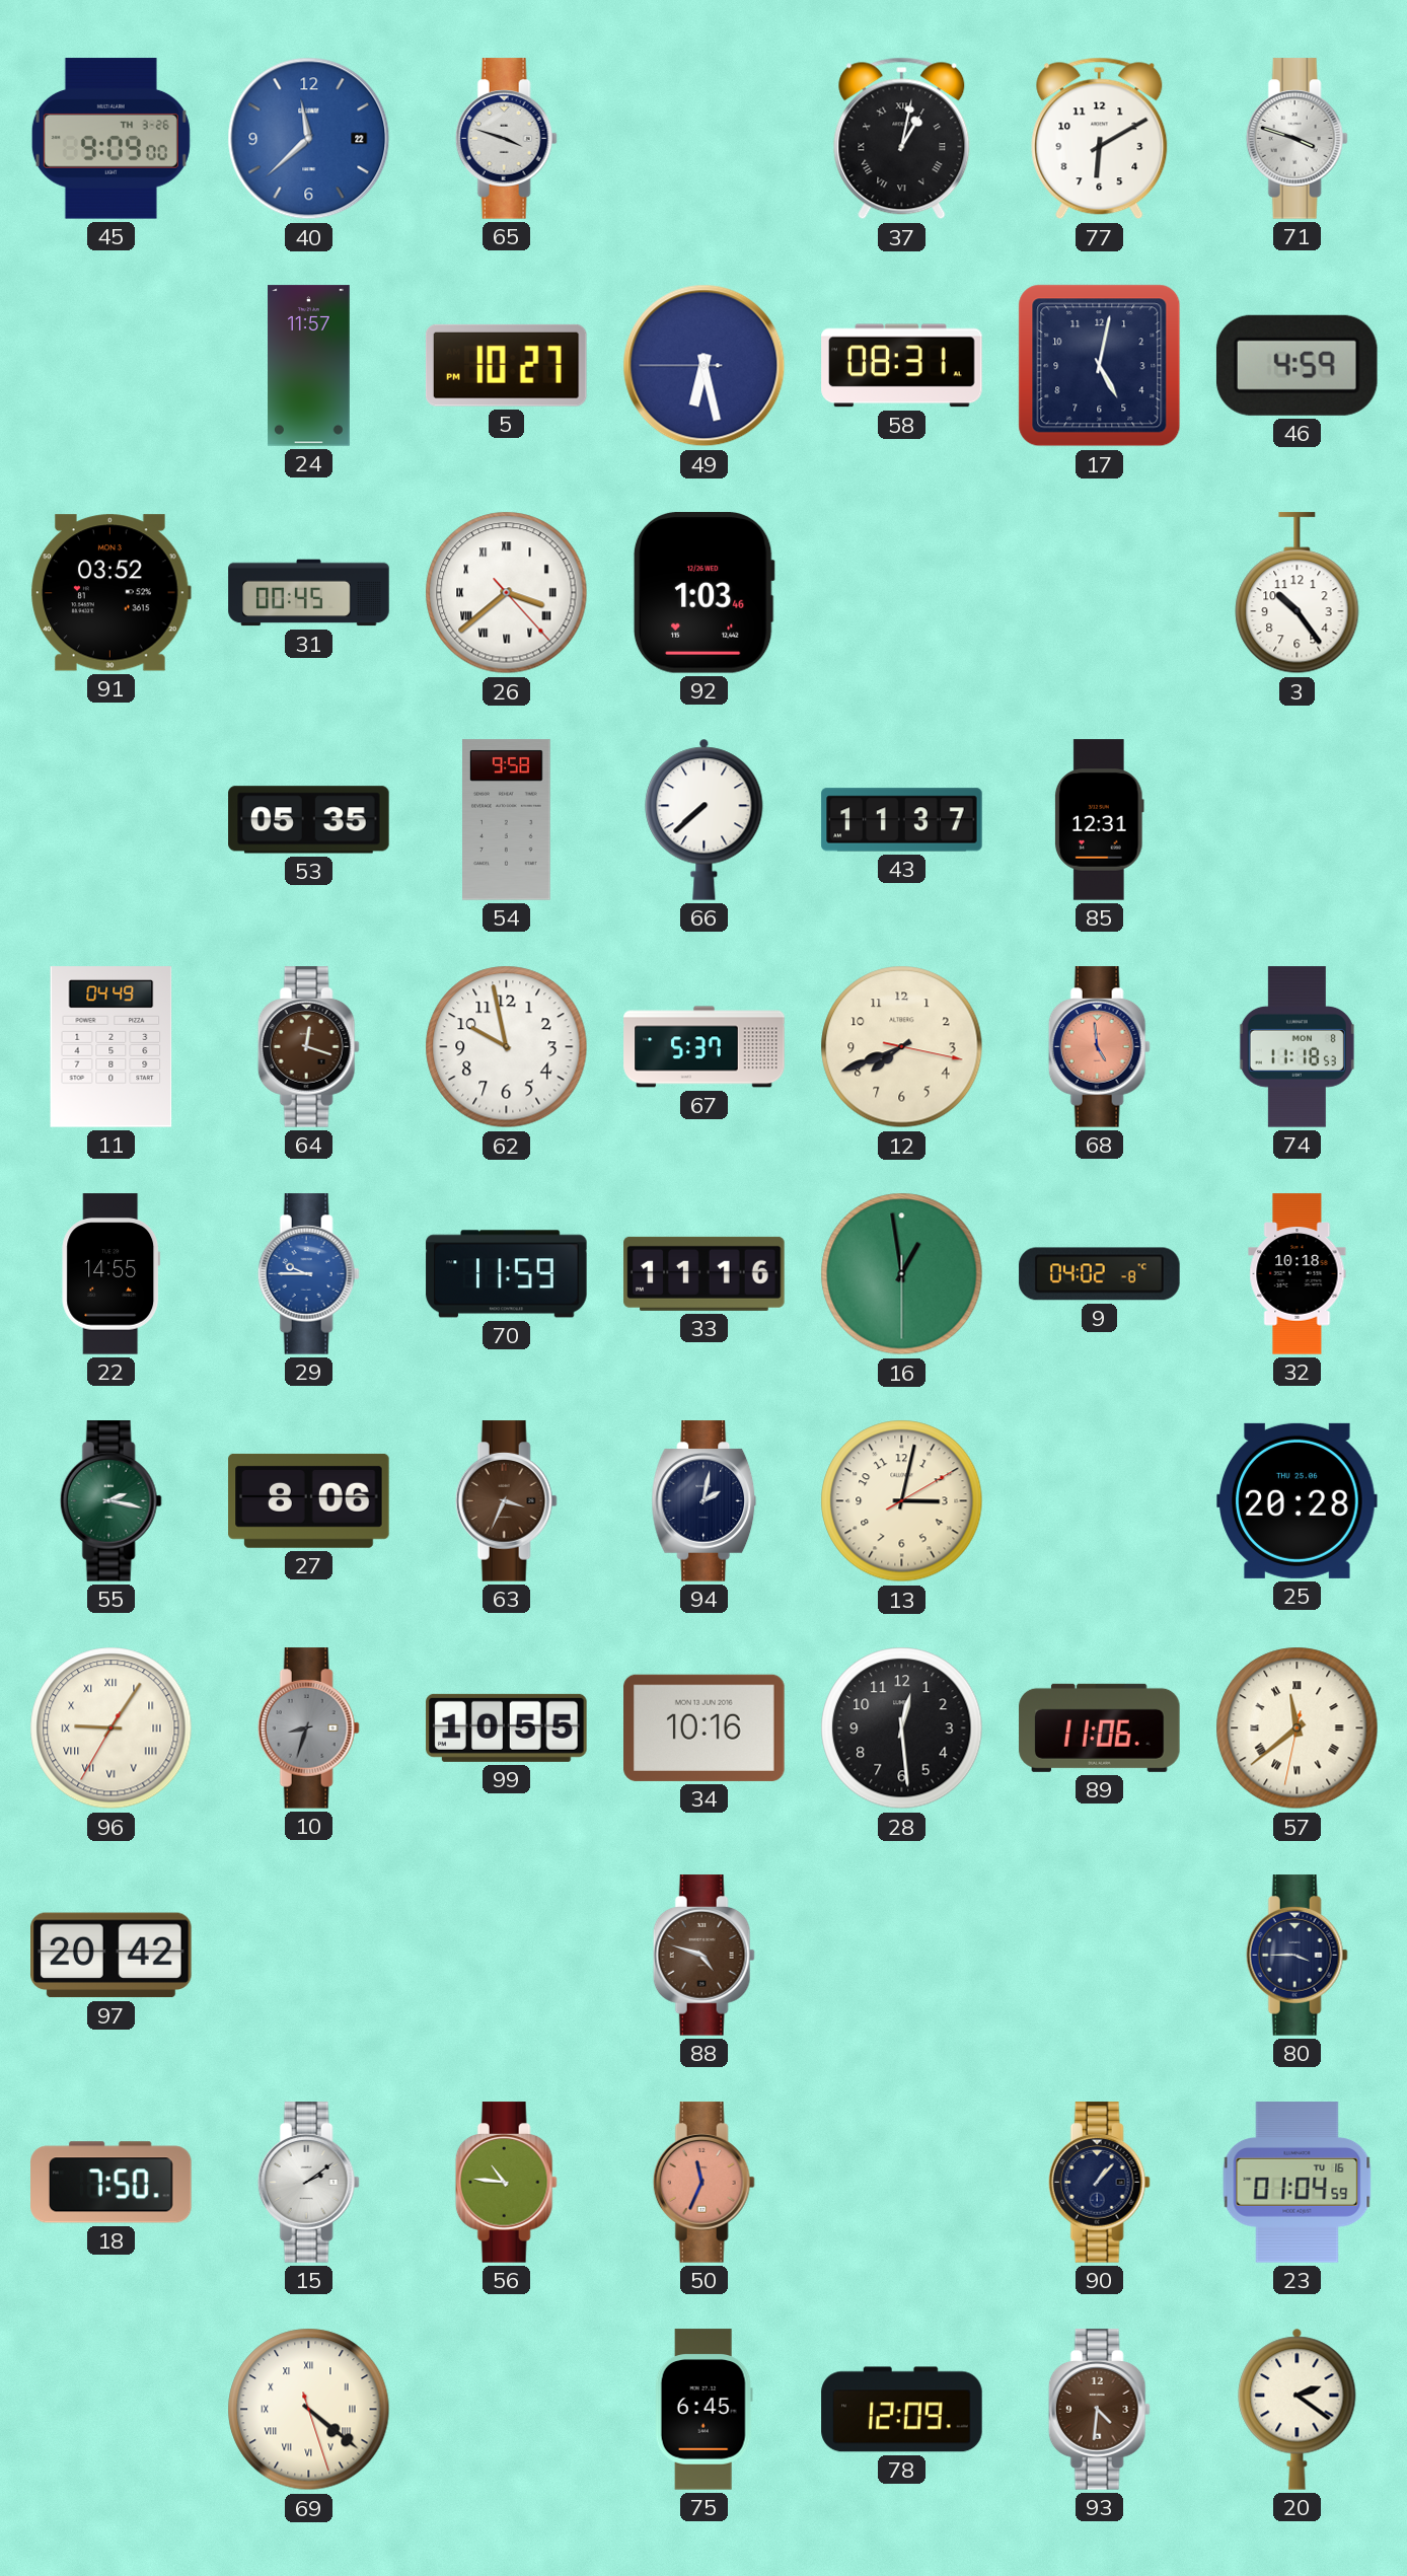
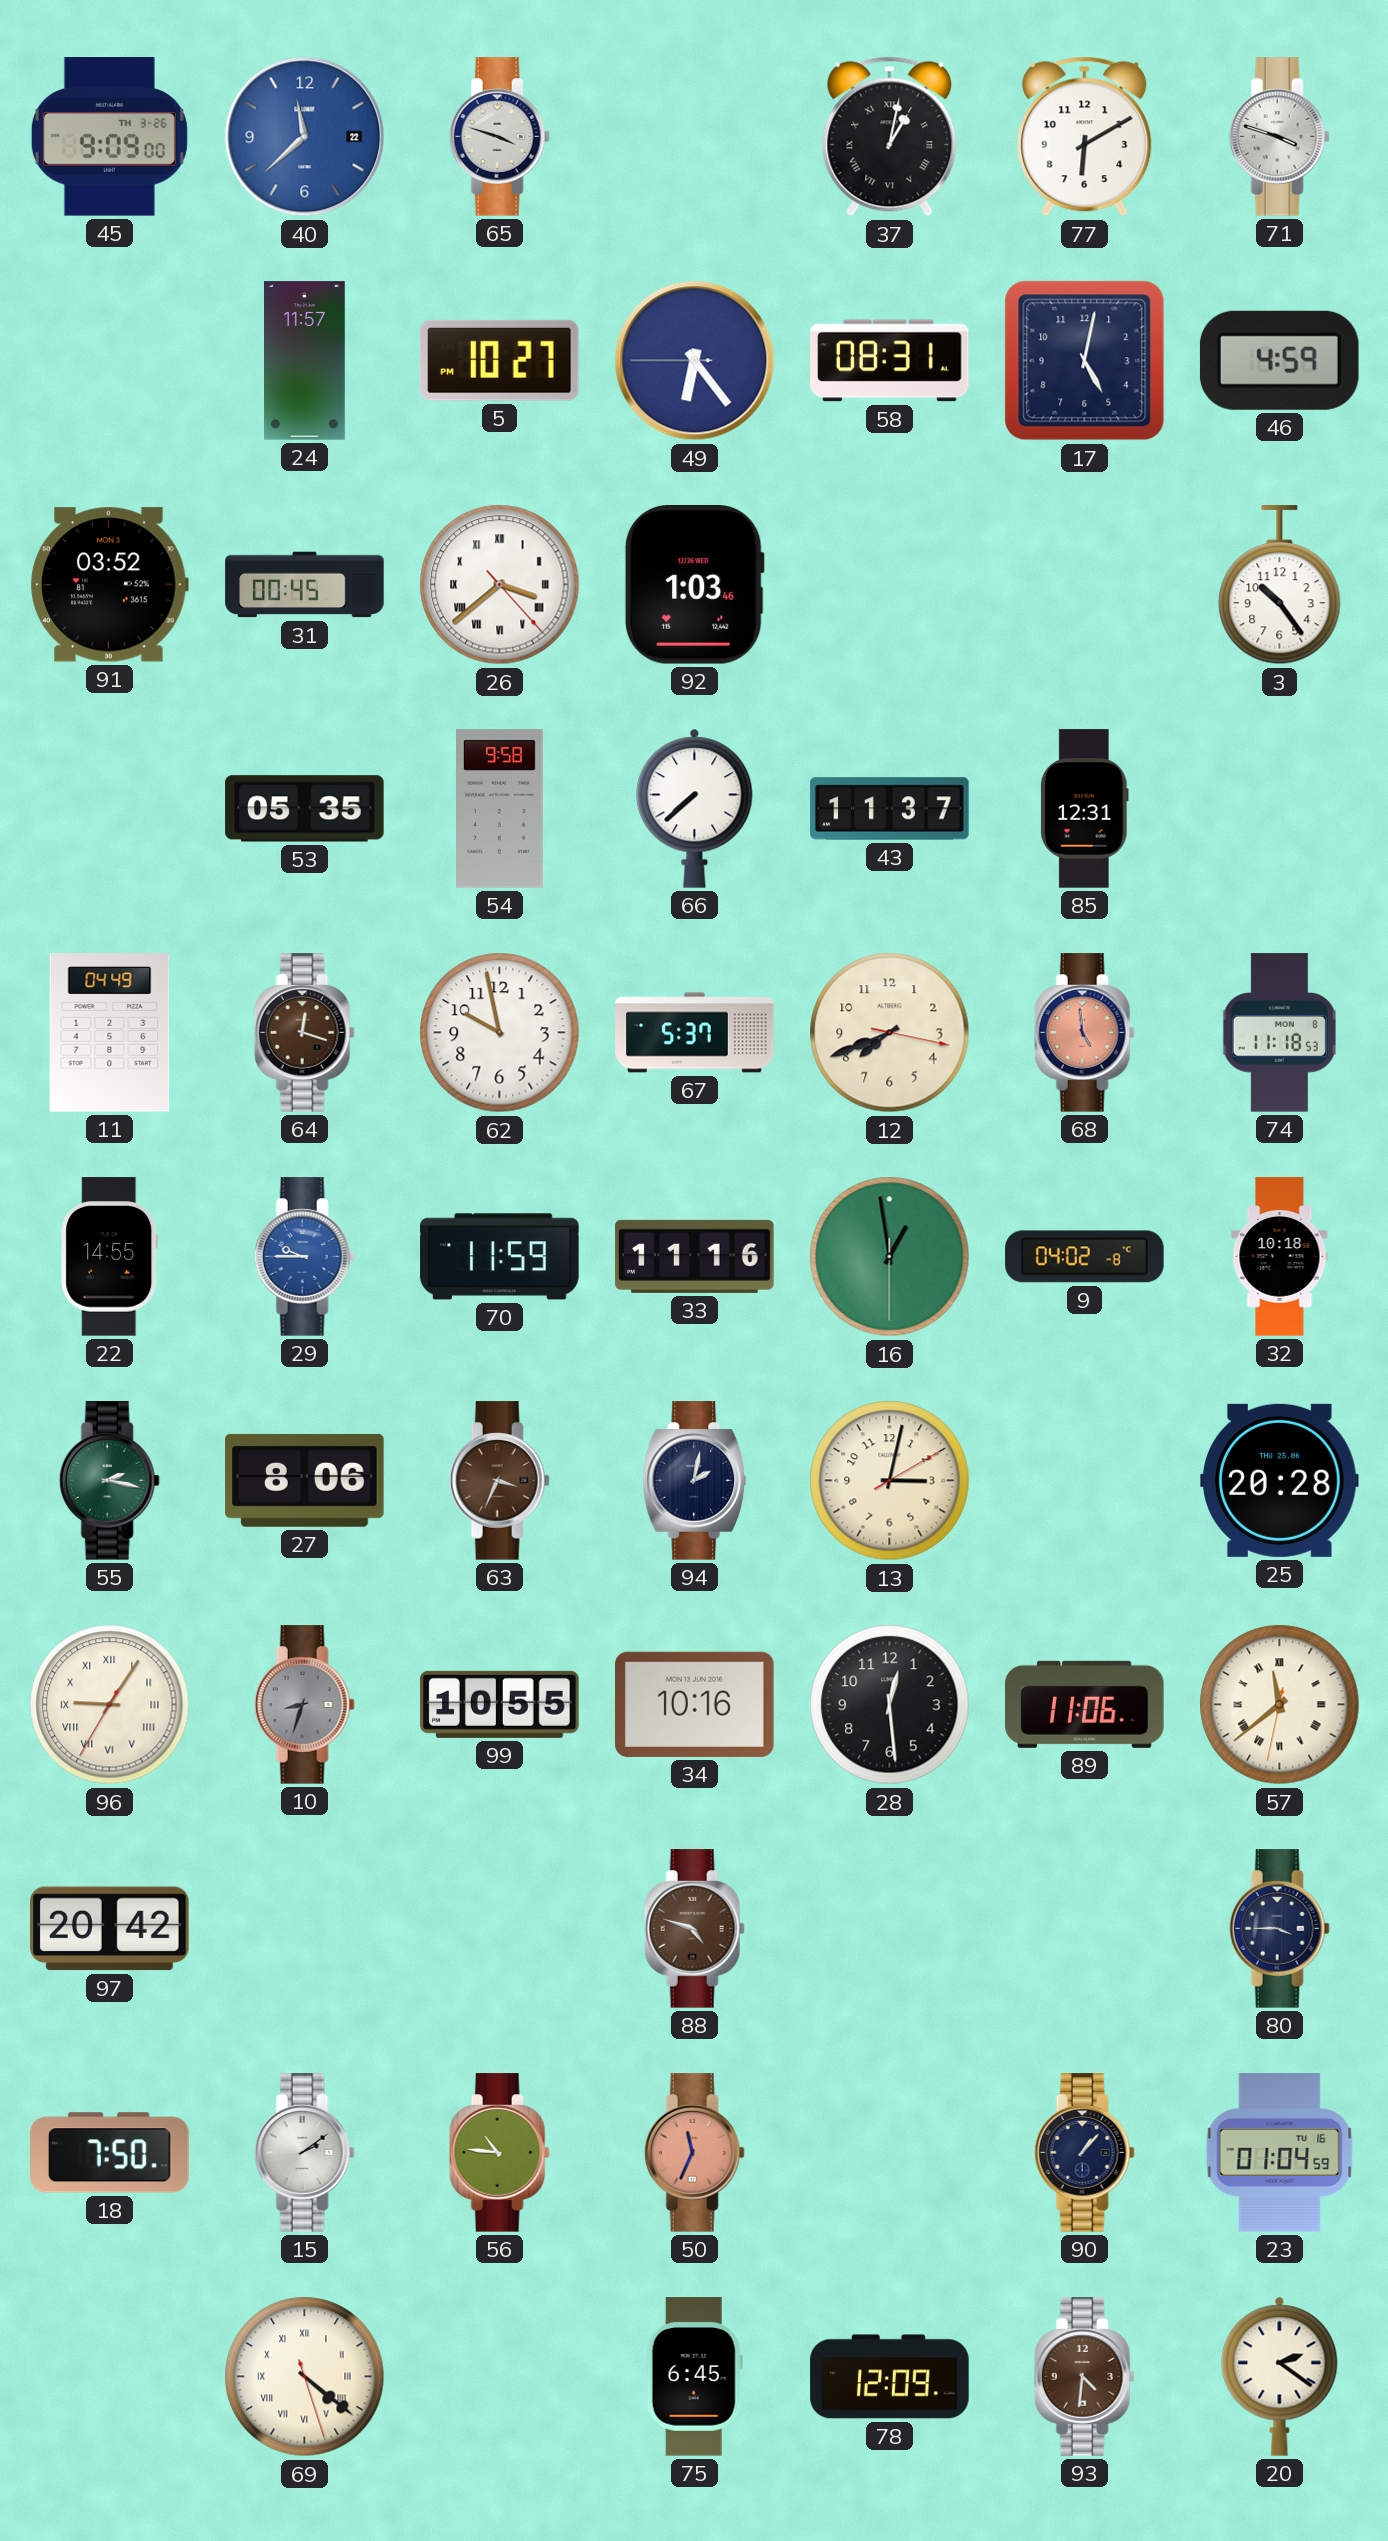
49: 6:27 -> 6:23
